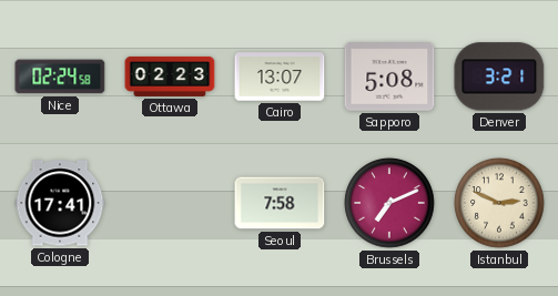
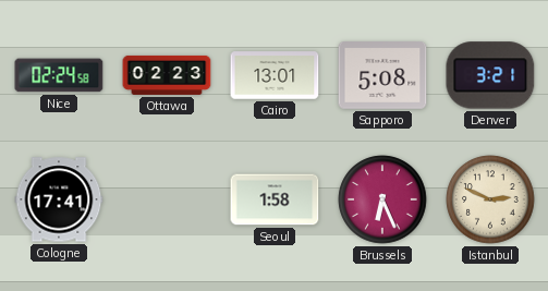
Cairo: 13:07 -> 13:01
Seoul: 7:58 -> 1:58
Brussels: 7:11 -> 6:26
